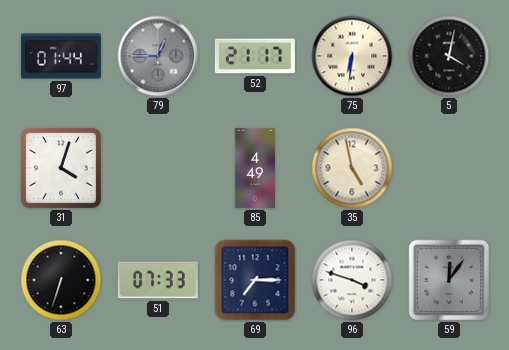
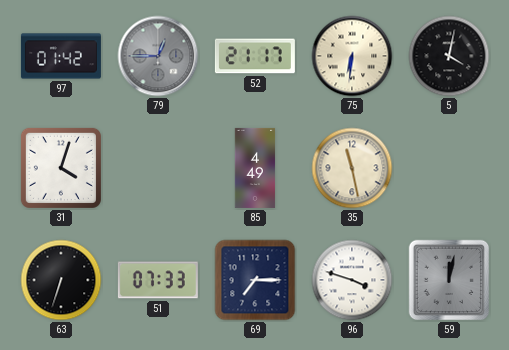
97: 01:44 -> 01:42
35: 4:58 -> 11:28
59: 12:06 -> 12:02
